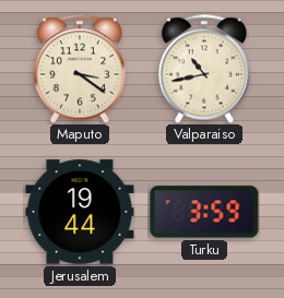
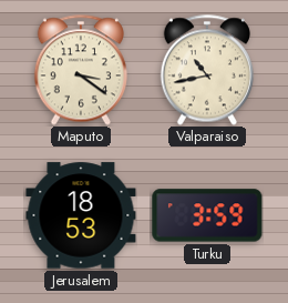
Jerusalem: 19:44 -> 18:53
